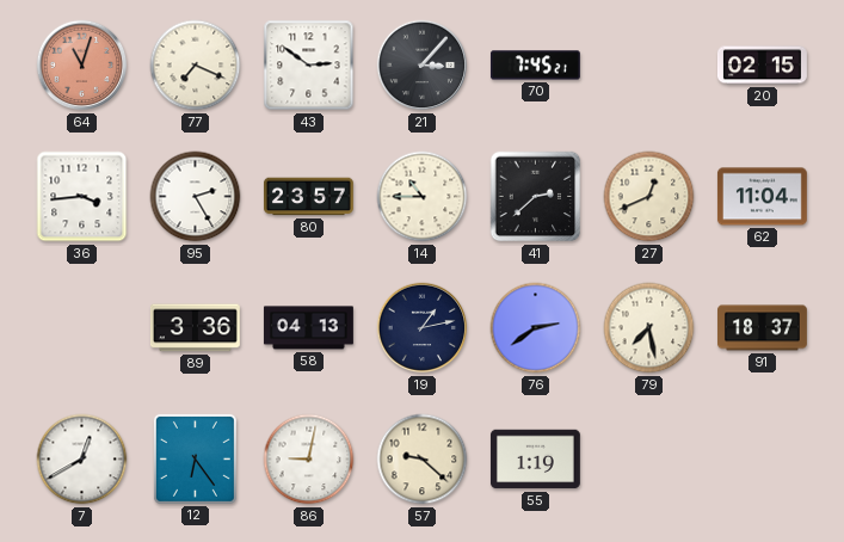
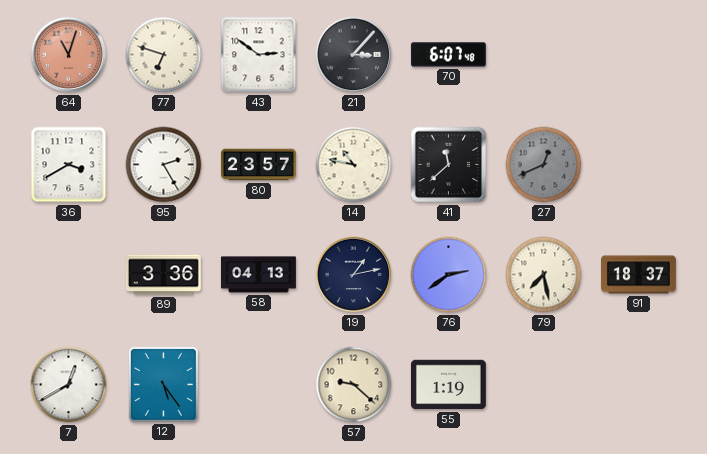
77: 7:19 -> 6:48
70: 7:45 -> 6:07
20: 02:15 -> none
36: 3:44 -> 3:40
14: 10:45 -> 10:47
41: 2:38 -> 11:38
27 dial: cream -> grey
62: 11:04 -> none
12: 6:24 -> 5:24
86: 9:02 -> none
